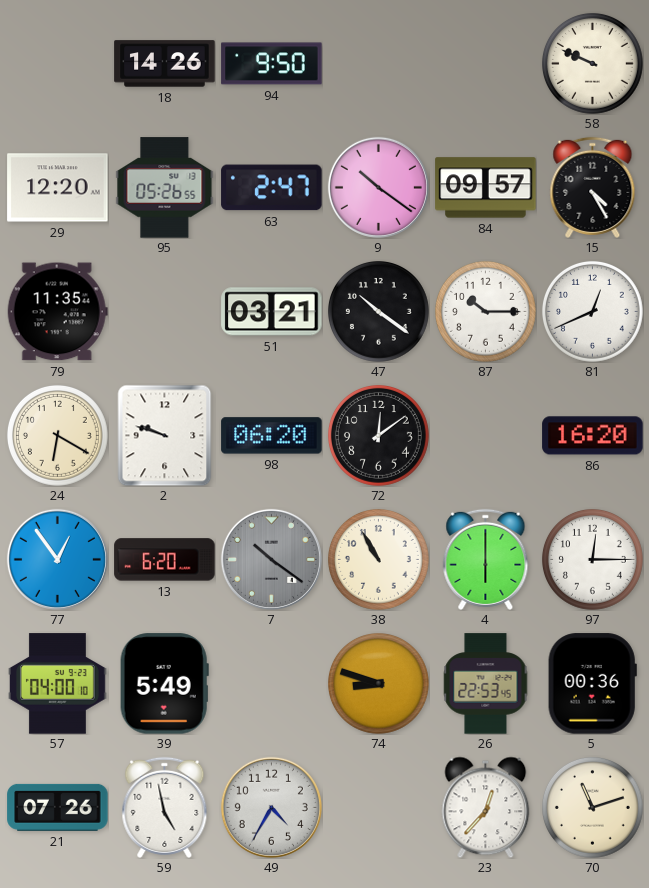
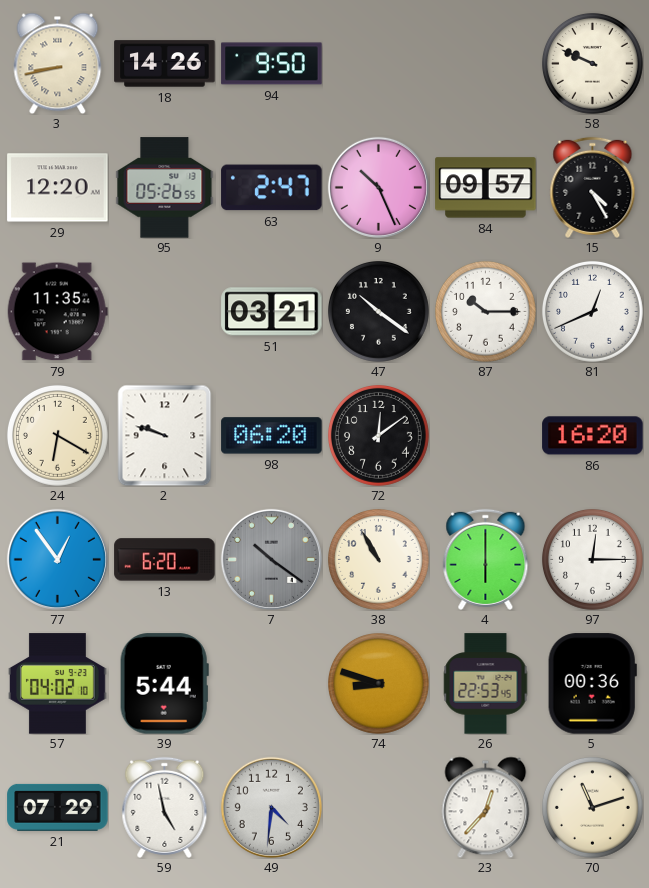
3: none -> 8:43
9: 10:21 -> 10:26
57: 04:00 -> 04:02
39: 5:49 -> 5:44
21: 07:26 -> 07:29
49: 4:35 -> 4:31
